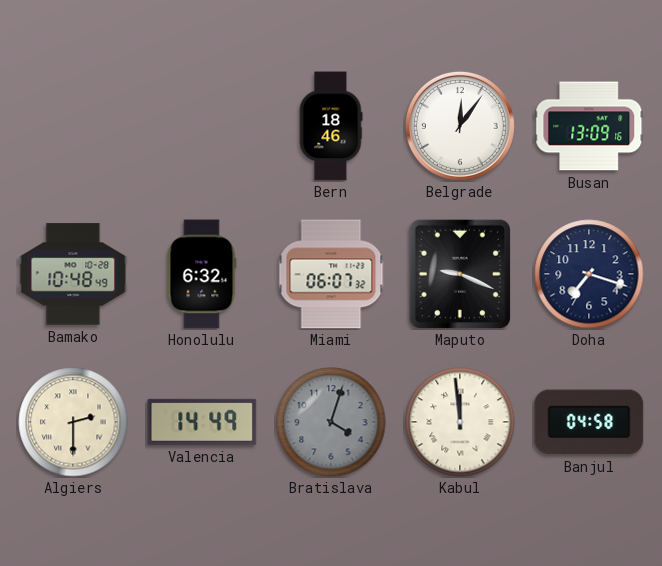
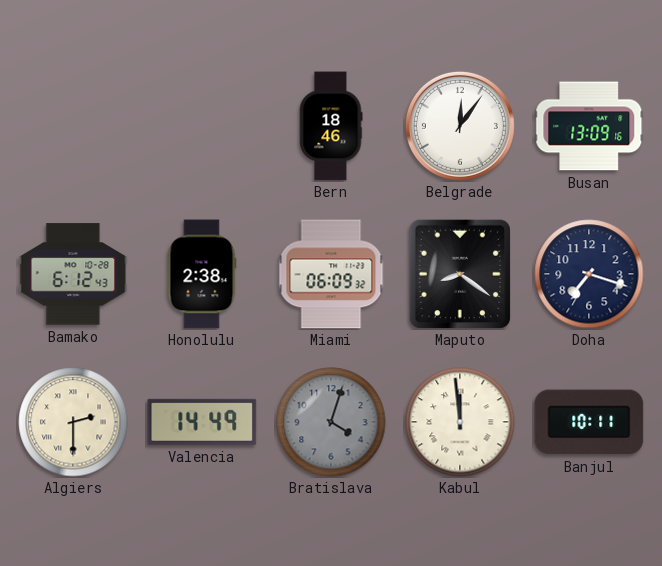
Bamako: 10:48 -> 6:12
Honolulu: 6:32 -> 2:38
Miami: 06:07 -> 06:09
Maputo: 9:19 -> 8:21
Banjul: 04:58 -> 10:11
